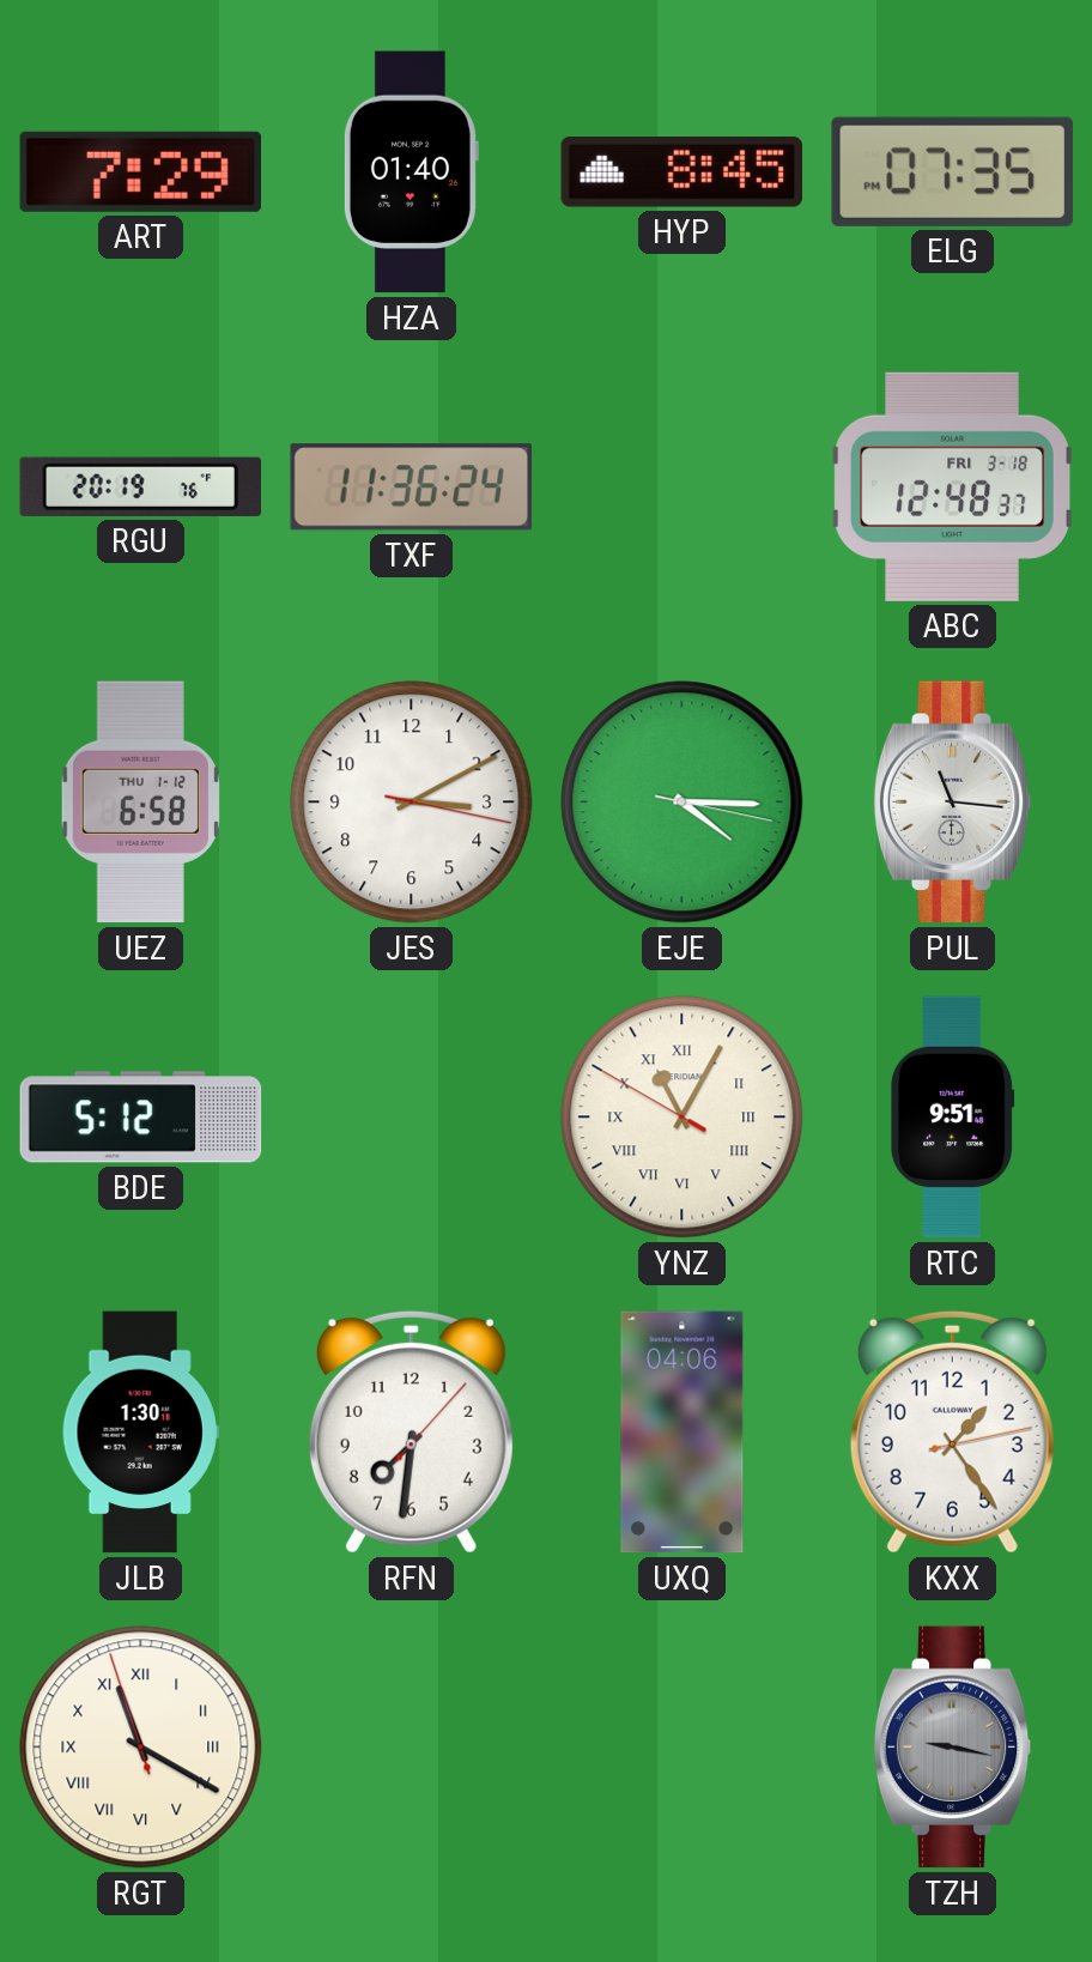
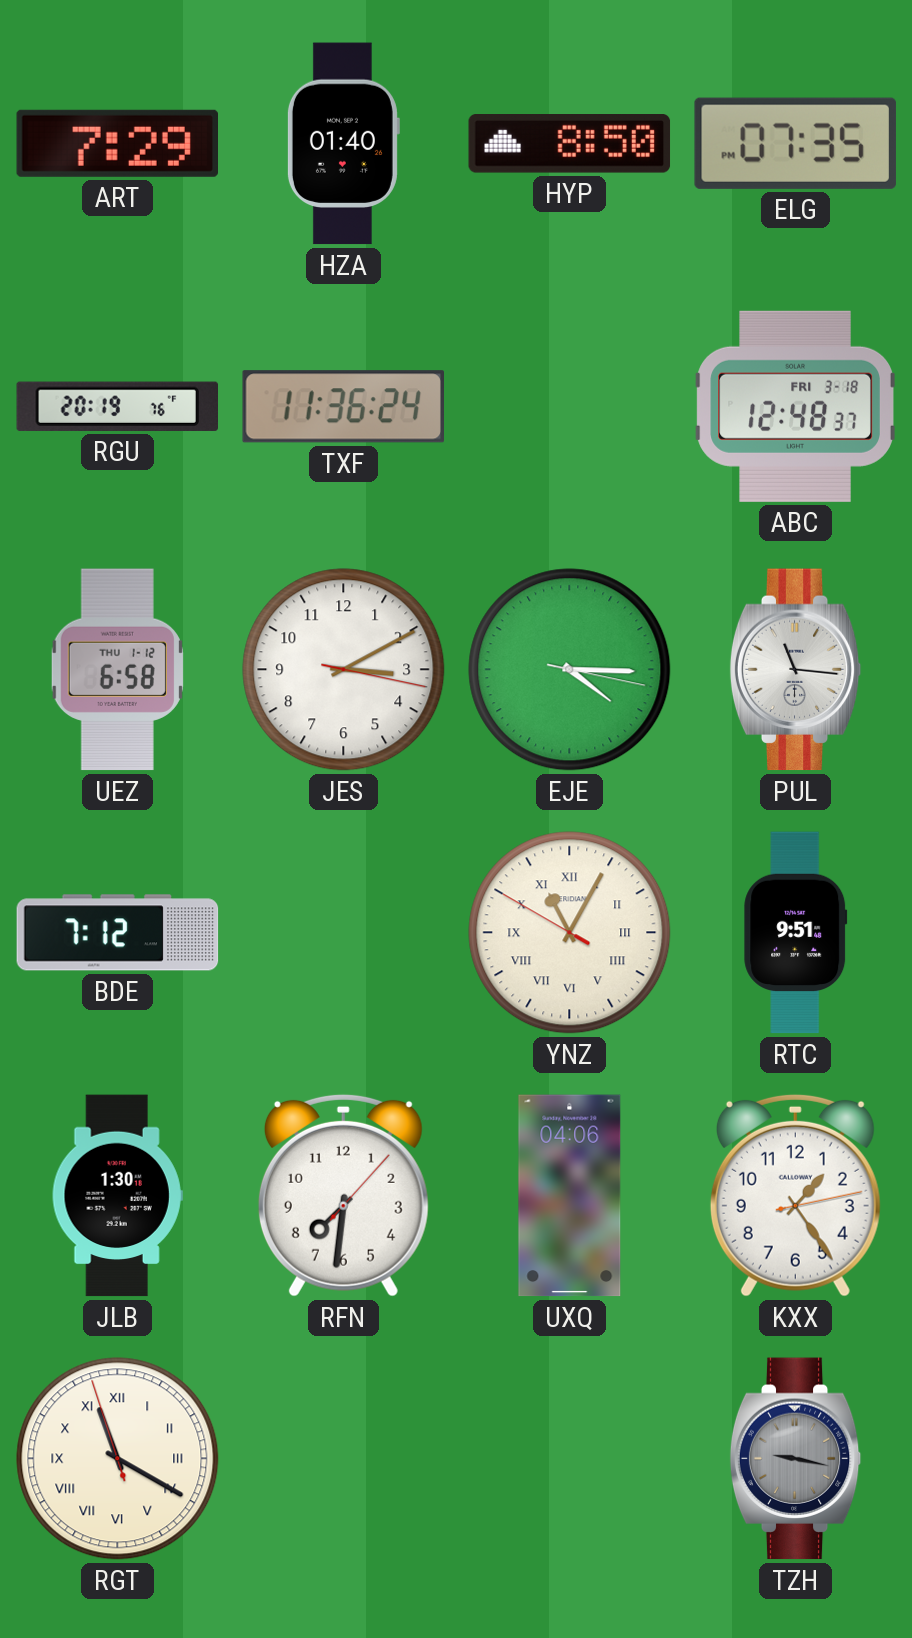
HYP: 8:45 -> 8:50
BDE: 5:12 -> 7:12
